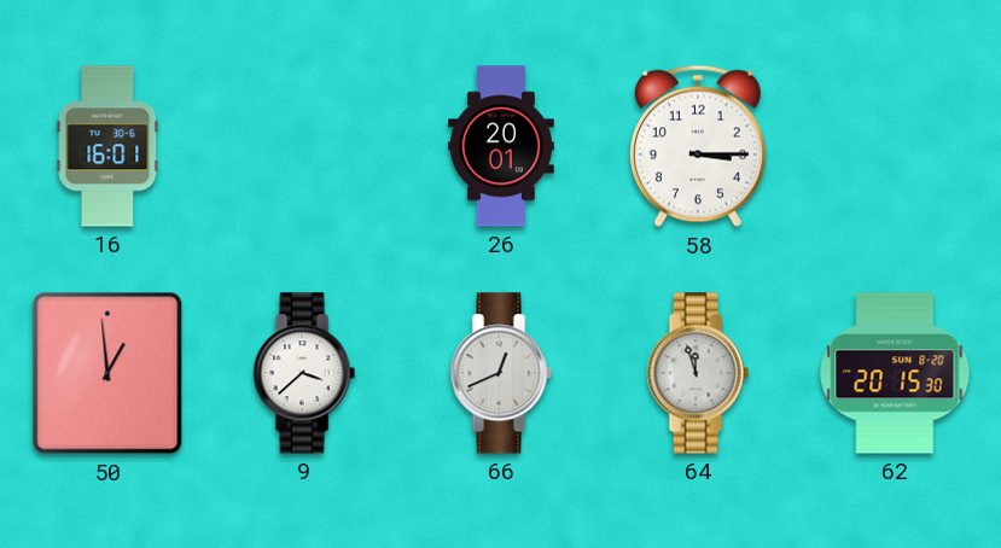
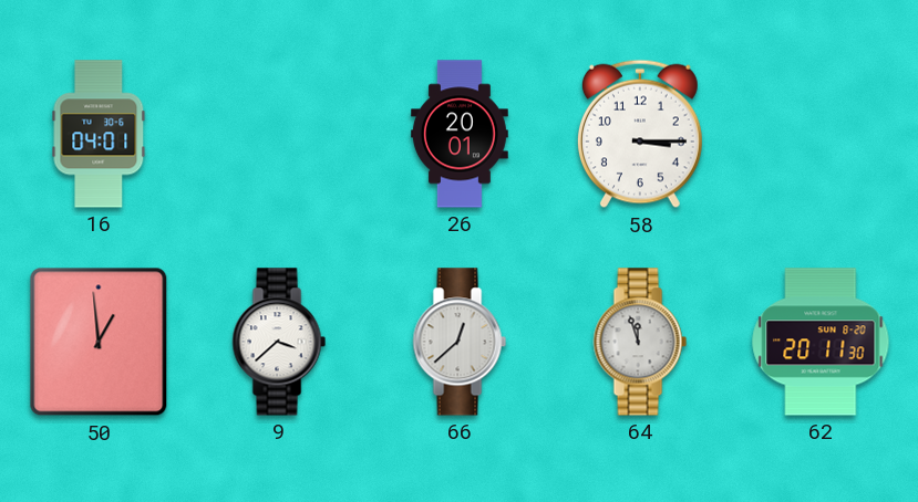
16: 16:01 -> 04:01
66: 12:41 -> 12:38
62: 20:15 -> 20:11
